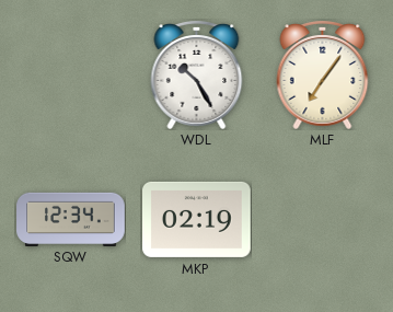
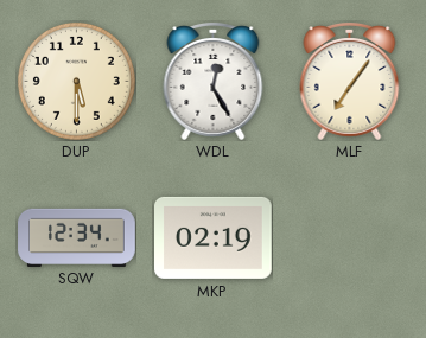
DUP: none -> 5:30
WDL: 10:25 -> 12:25
